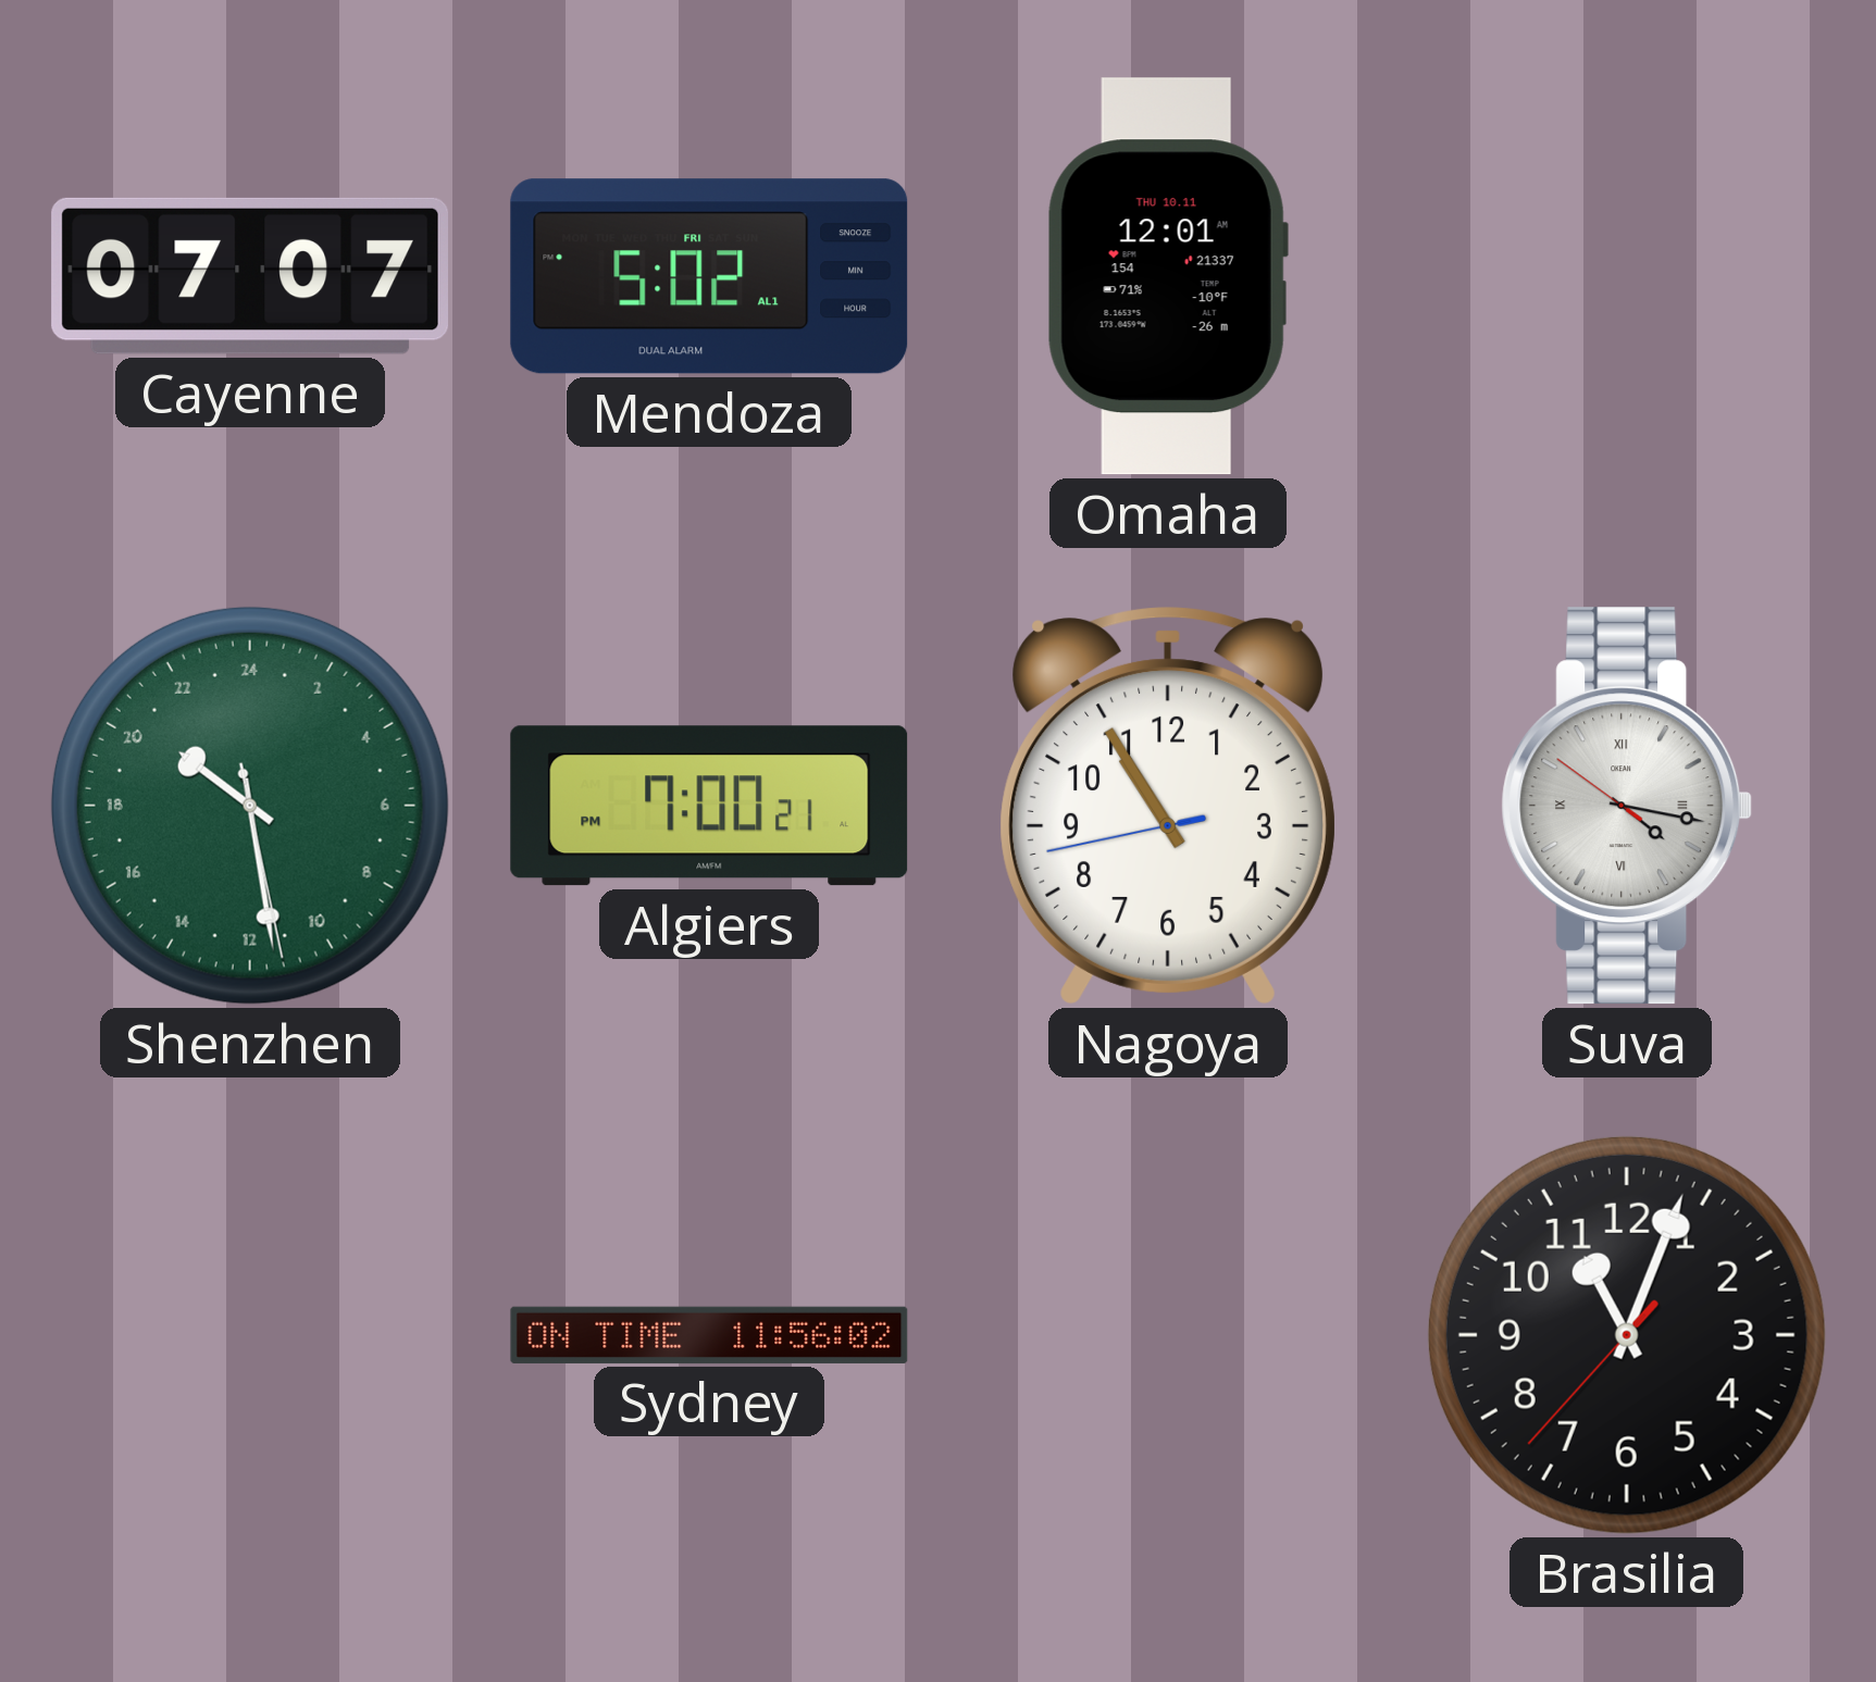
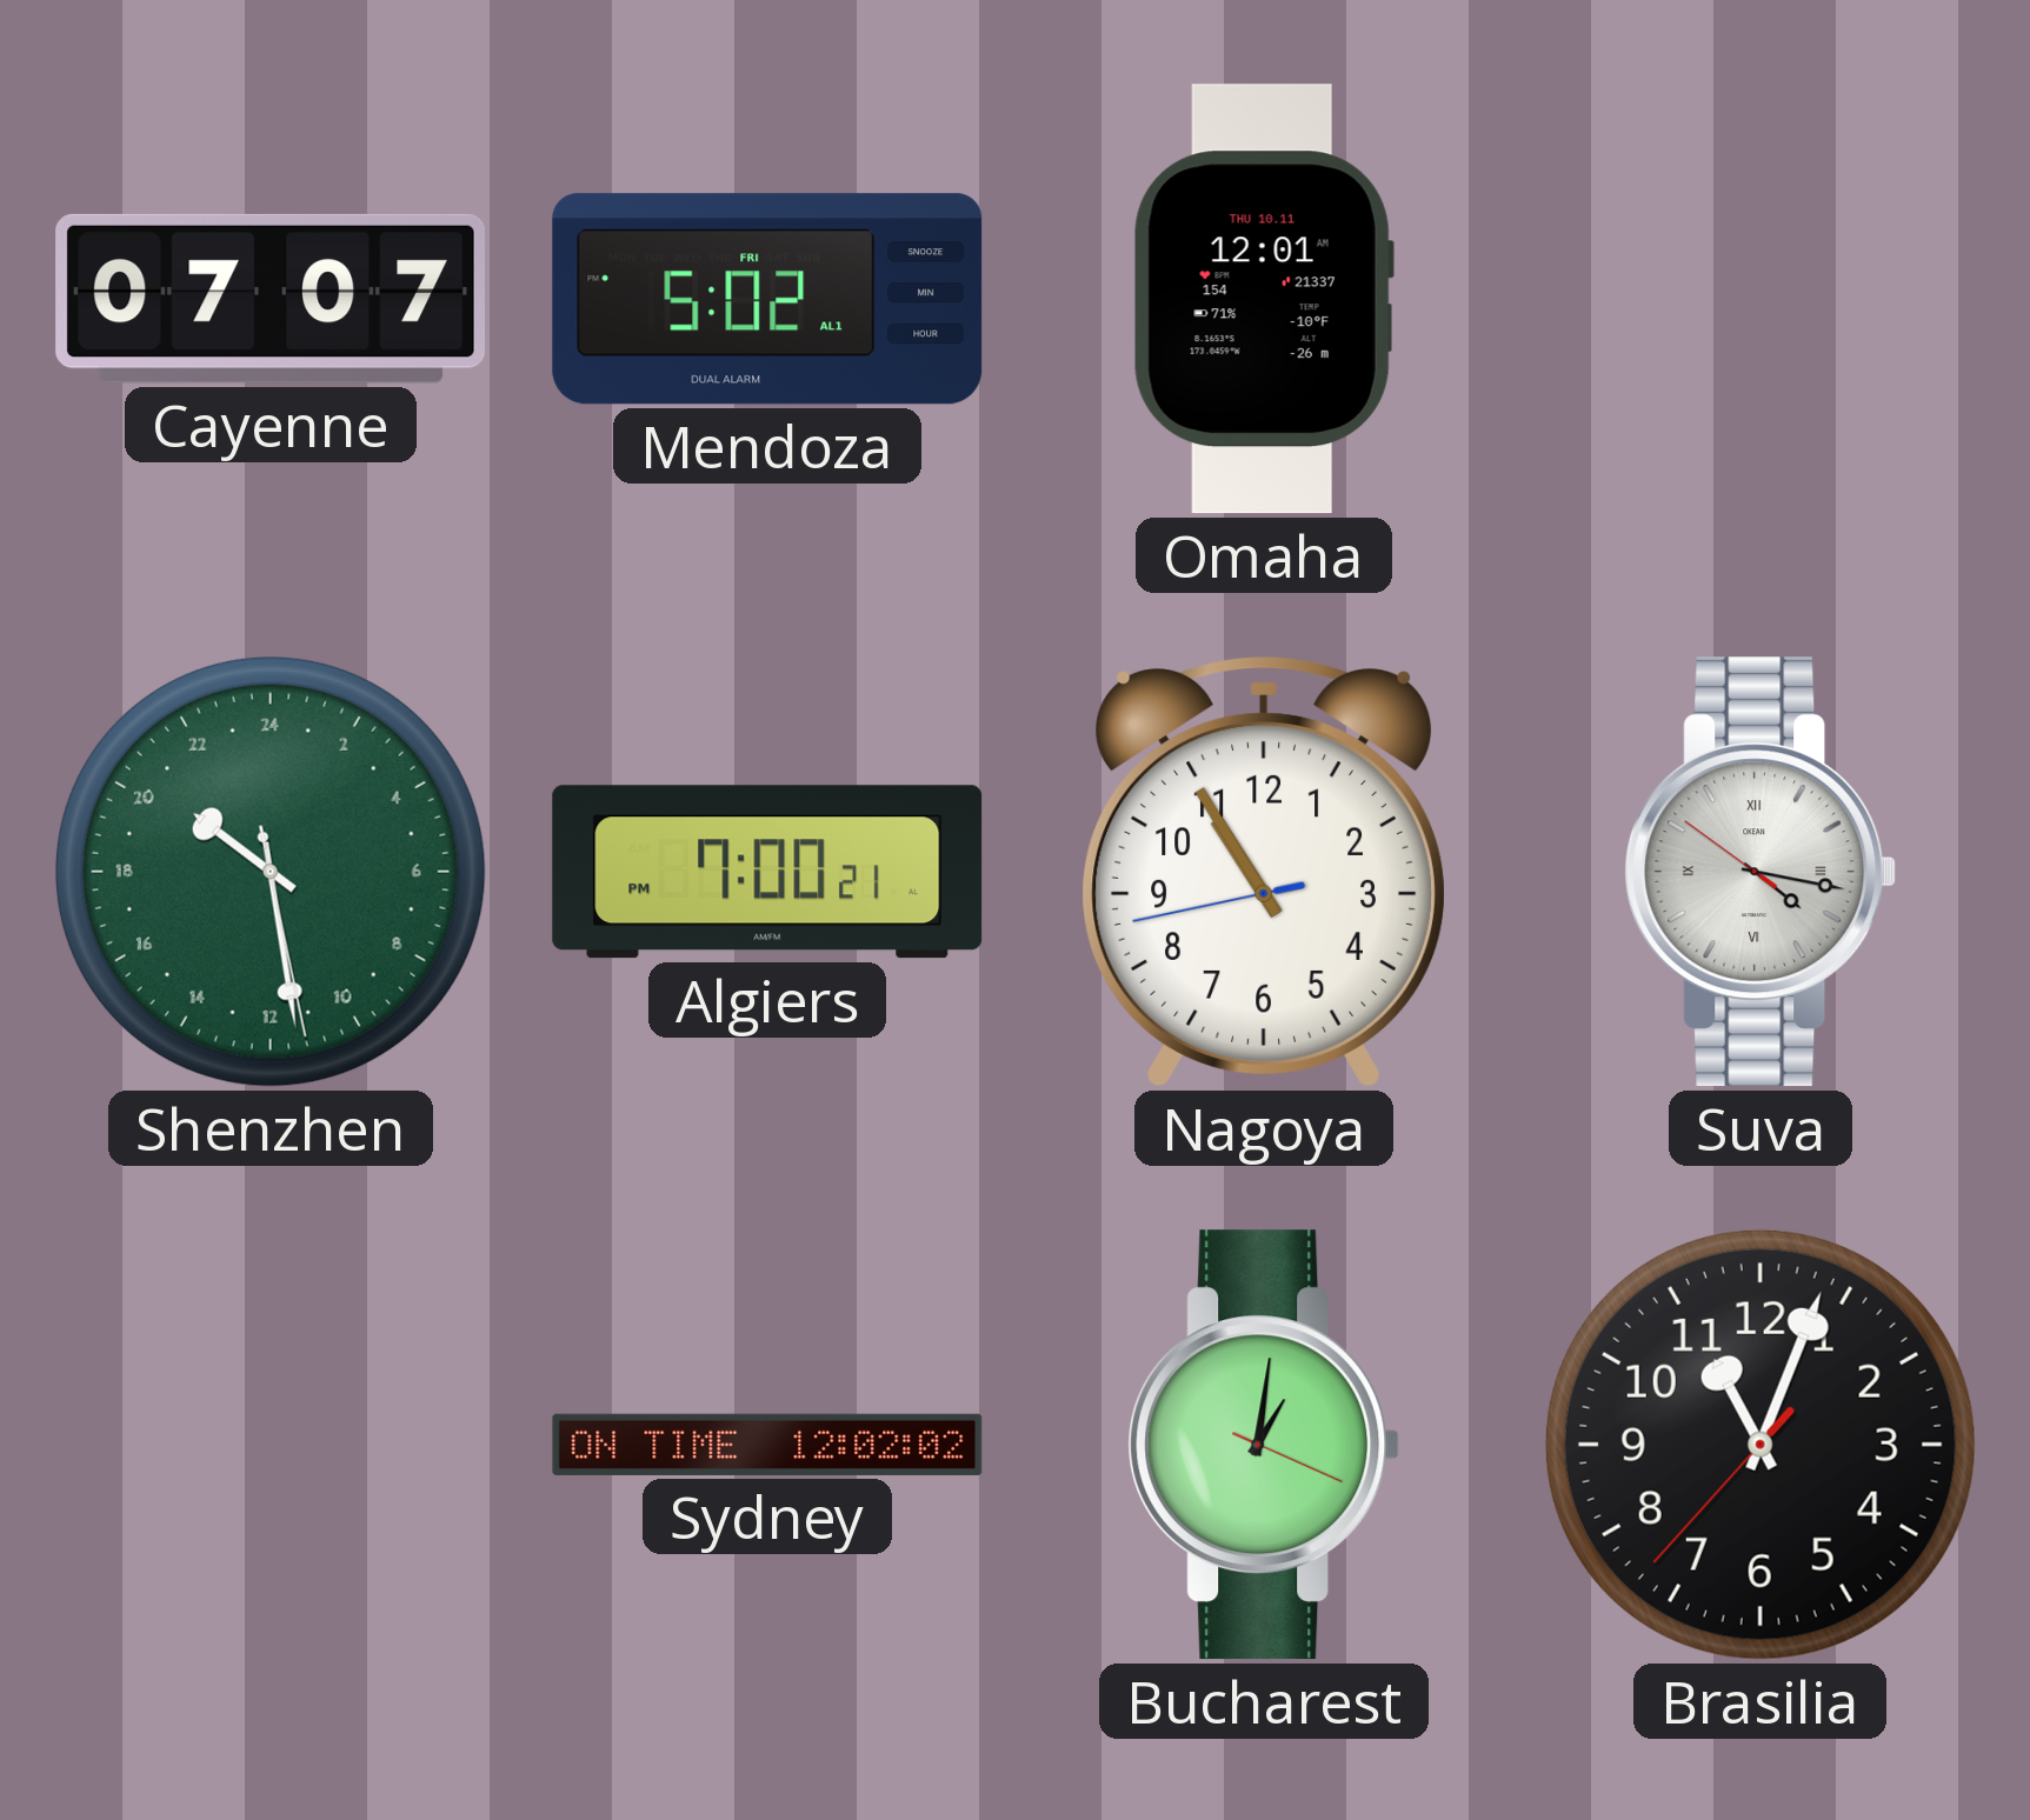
Sydney: 11:56 -> 12:02
Bucharest: none -> 1:01
